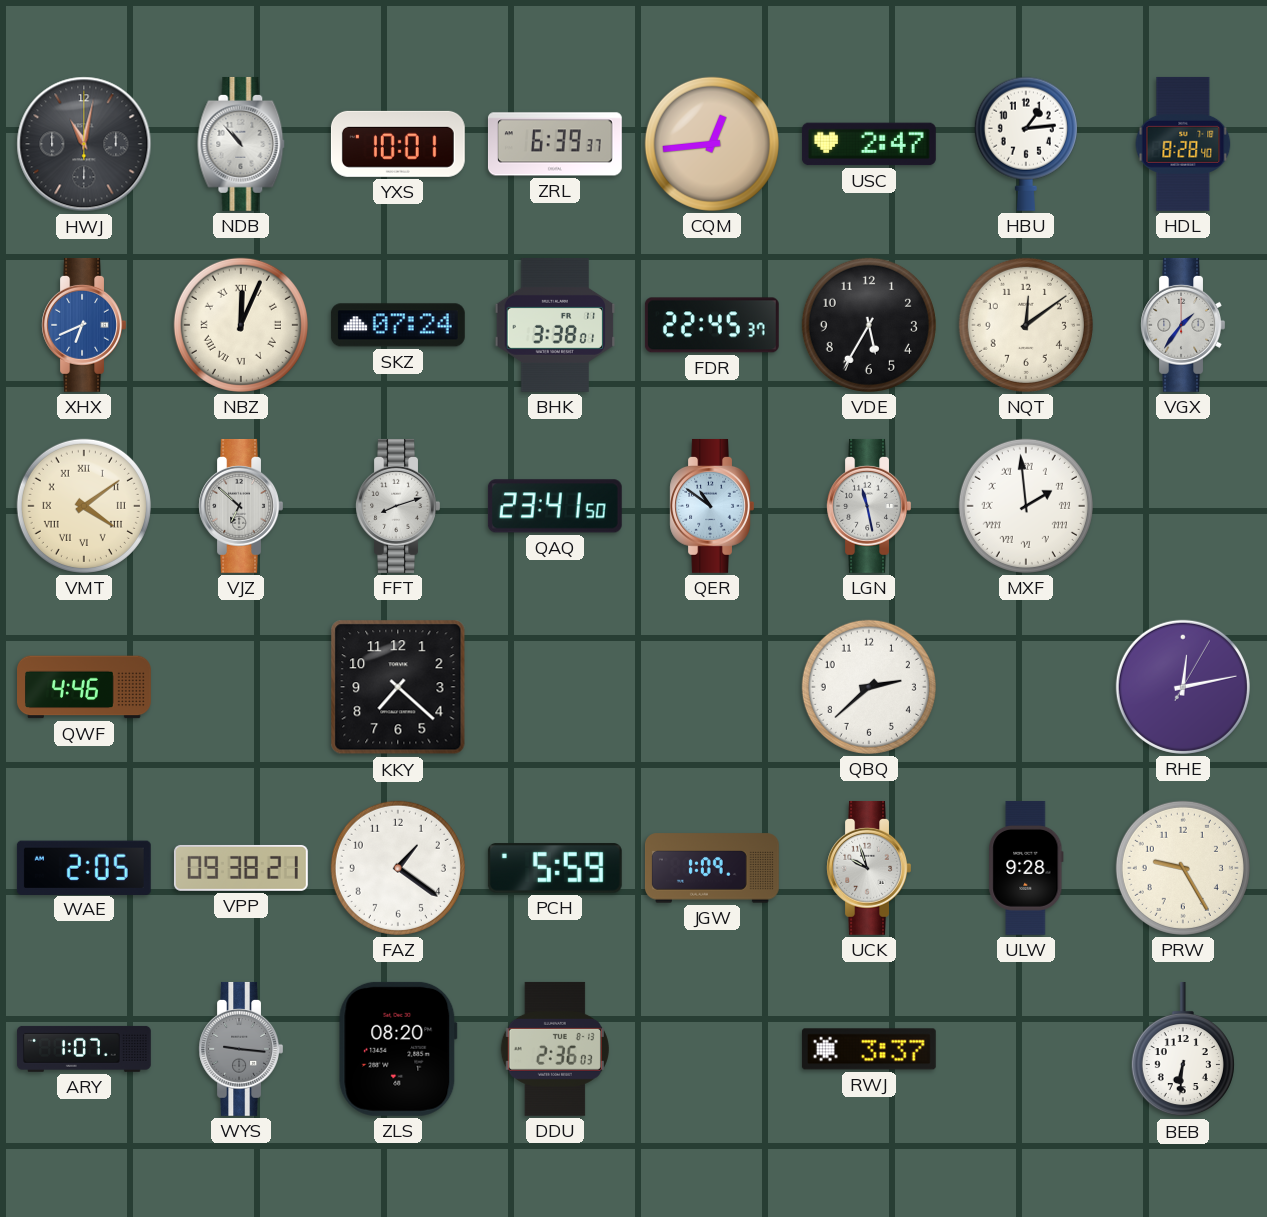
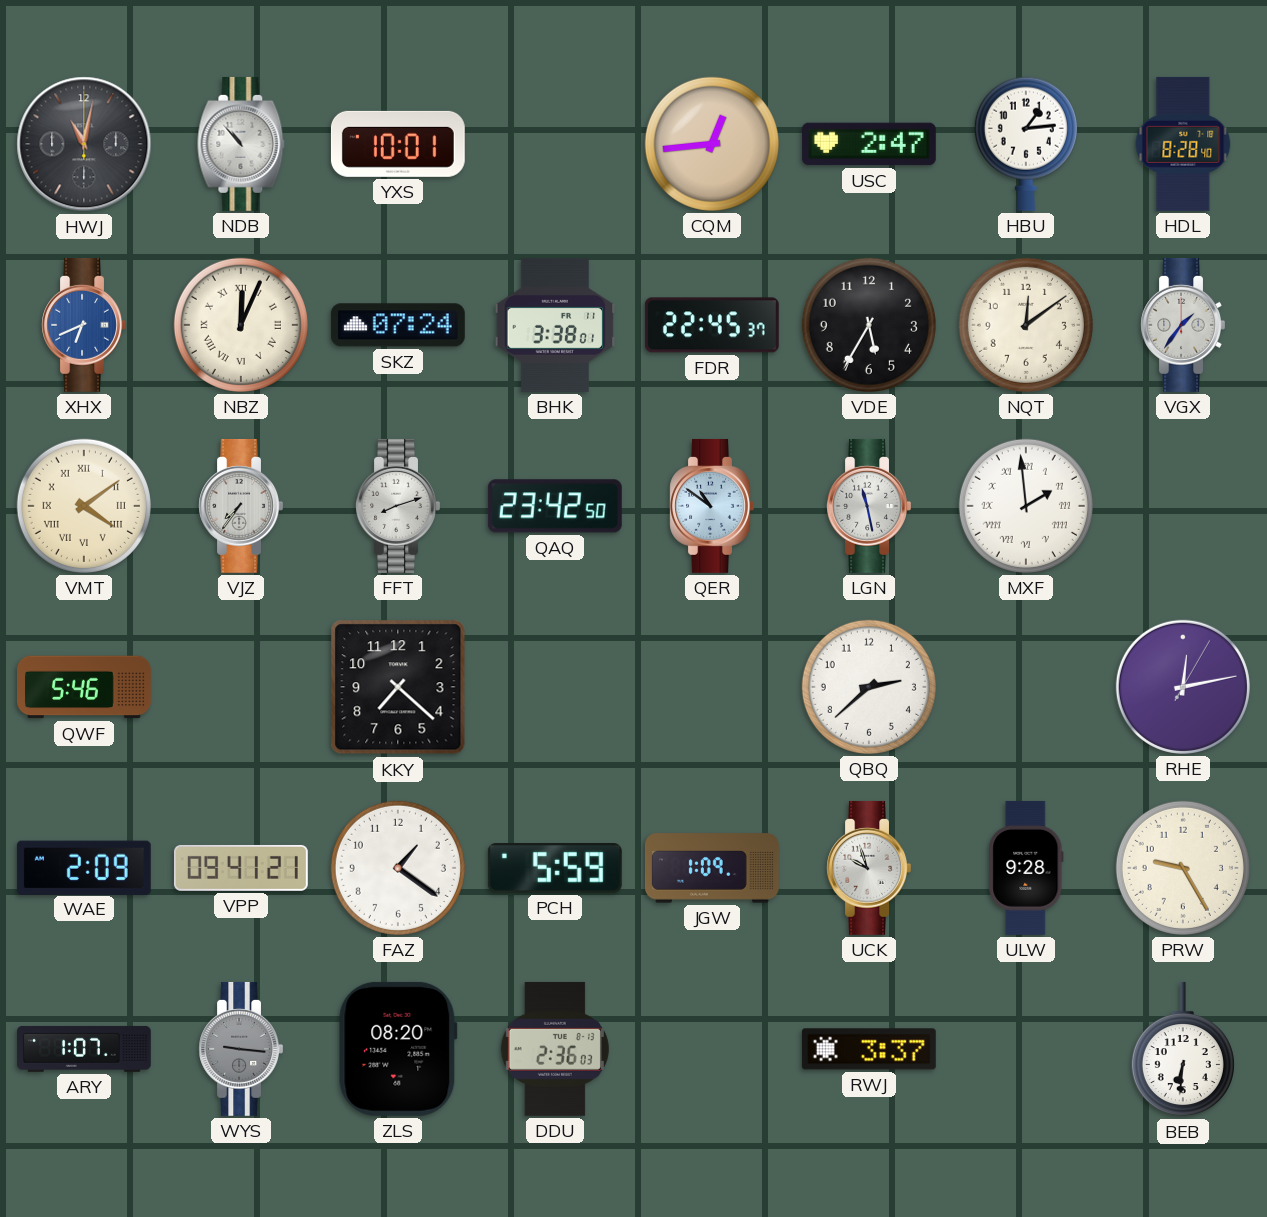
ZRL: 6:39 -> none
VJZ: 6:52 -> 7:36
QAQ: 23:41 -> 23:42
QWF: 4:46 -> 5:46
WAE: 2:05 -> 2:09
VPP: 09:38 -> 09:41
